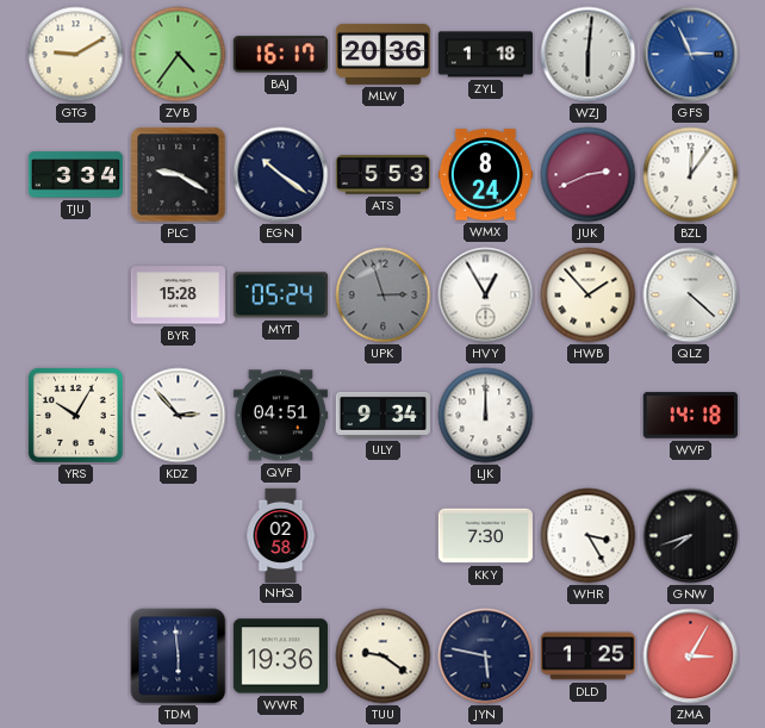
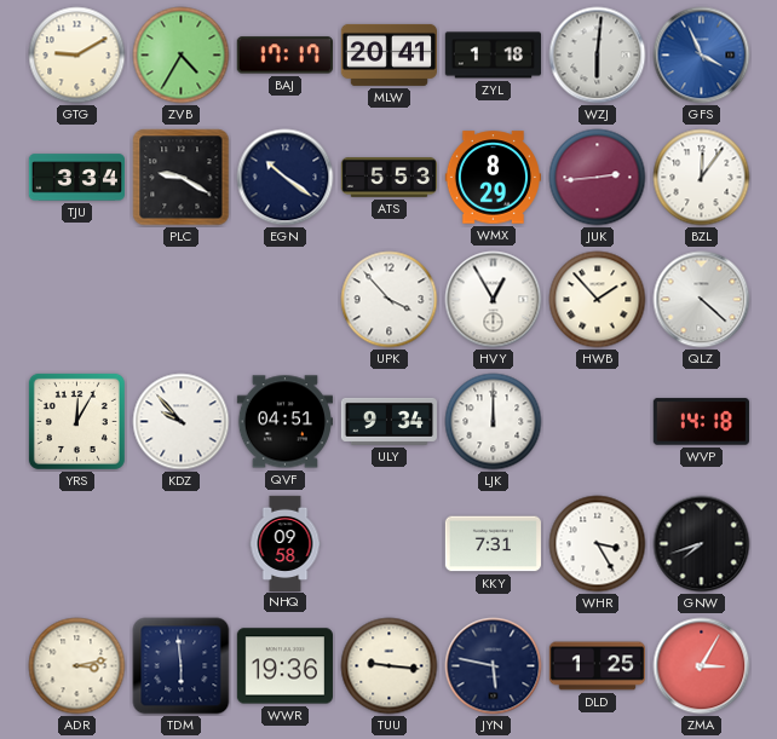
ZVB: 4:36 -> 4:35
BAJ: 16:17 -> 17:17
MLW: 20:36 -> 20:41
GFS: 2:56 -> 3:56
WMX: 8:24 -> 8:29
JUK: 2:41 -> 2:44
BYR: 15:28 -> none
MYT: 05:24 -> none
UPK: 2:57 -> 3:53
UPK dial: grey -> white
YRS: 10:05 -> 12:05
KDZ: 2:53 -> 9:53
NHQ: 02:58 -> 09:58
KKY: 7:30 -> 7:31
ADR: none -> 3:13
TUU: 9:21 -> 9:16
